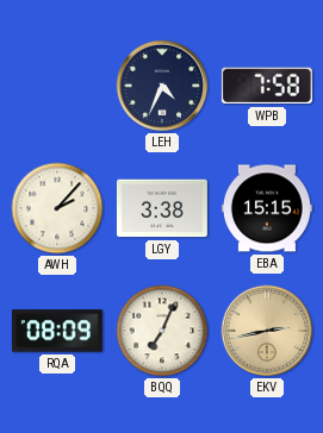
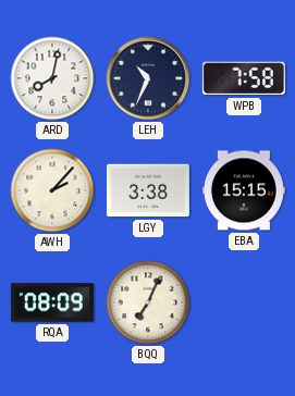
ARD: none -> 8:02
LEH: 4:34 -> 10:34
EKV: 2:43 -> none
